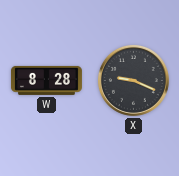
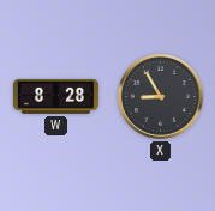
X: 9:19 -> 8:55
